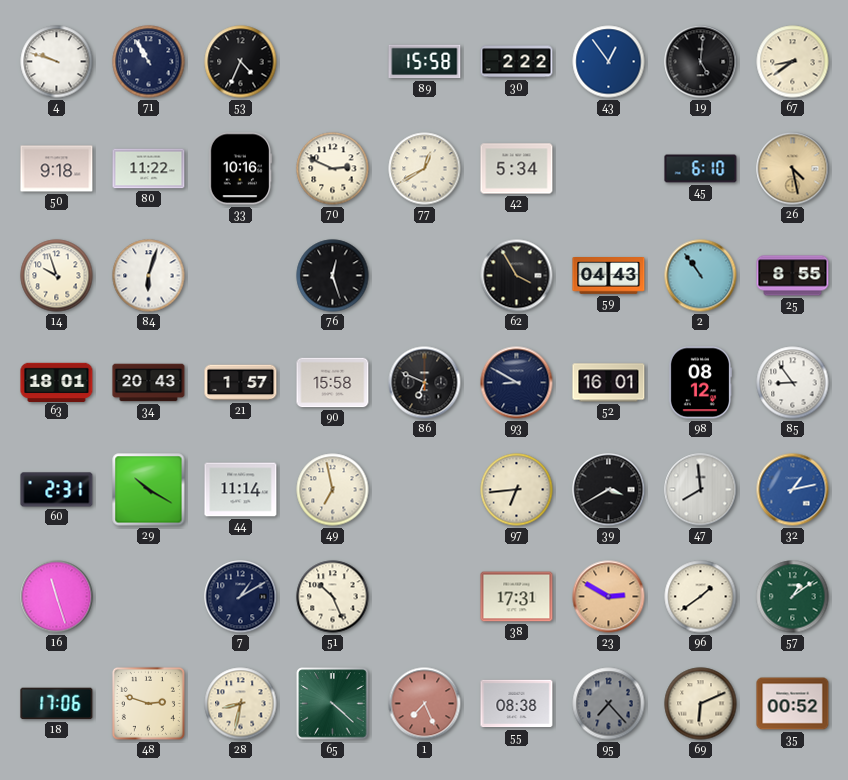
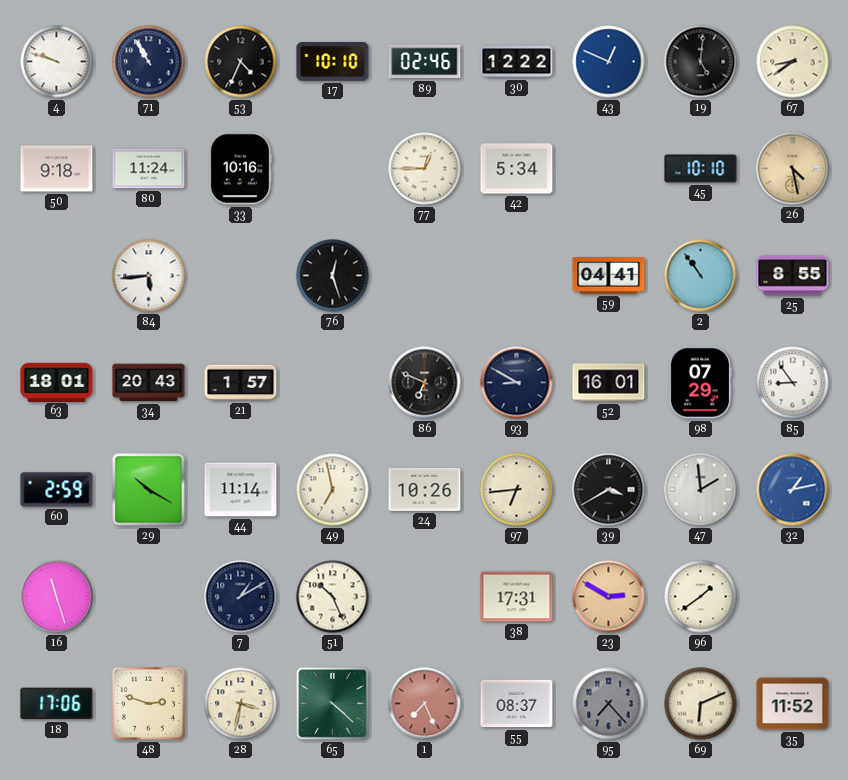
17: none -> 10:10
89: 15:58 -> 02:46
30: 2:22 -> 12:22
43: 12:54 -> 12:49
80: 11:22 -> 11:24
70: 2:49 -> none
77: 12:40 -> 12:45
45: 6:10 -> 10:10
14: 9:57 -> none
84: 6:03 -> 5:44
62: 3:55 -> none
59: 04:43 -> 04:41
90: 15:58 -> none
98: 08:12 -> 07:29
60: 2:31 -> 2:59
24: none -> 10:26
47: 7:59 -> 1:59
57: 1:09 -> none
28: 8:32 -> 3:32
55: 08:38 -> 08:37
35: 00:52 -> 11:52
